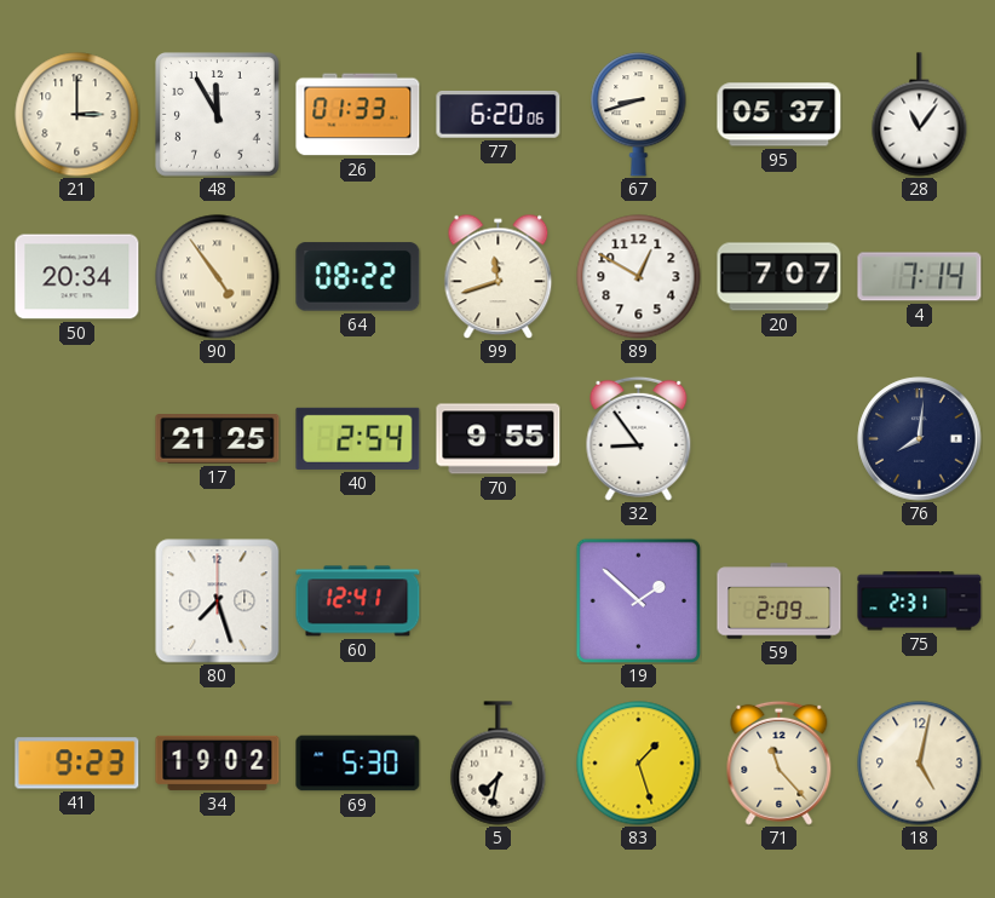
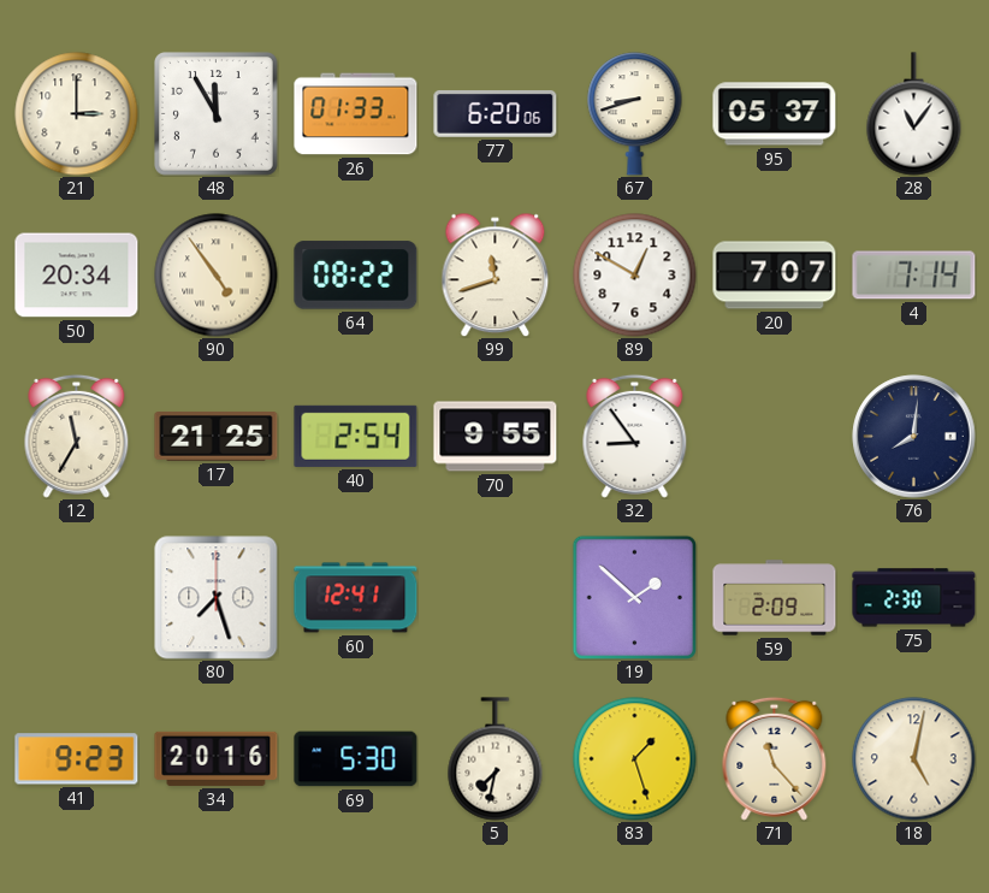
12: none -> 11:35
75: 2:31 -> 2:30
34: 19:02 -> 20:16
